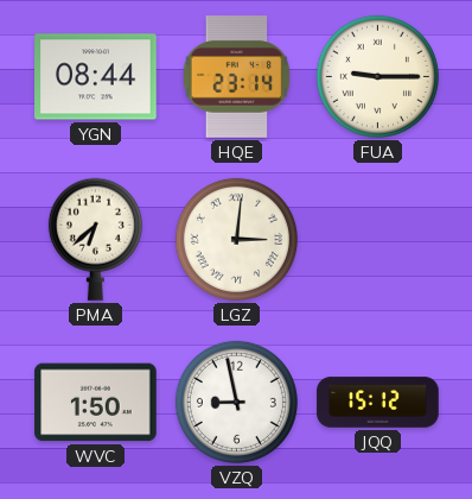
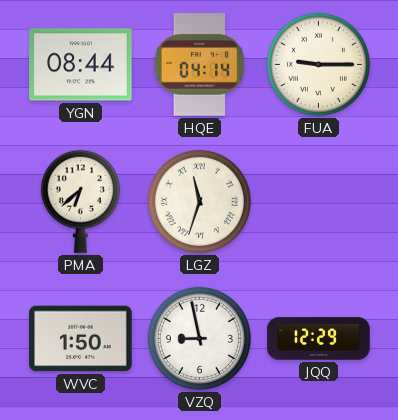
HQE: 23:14 -> 04:14
LGZ: 3:01 -> 11:33
JQQ: 15:12 -> 12:29
